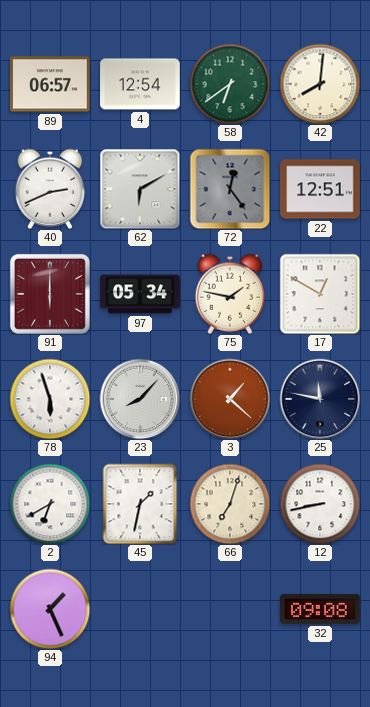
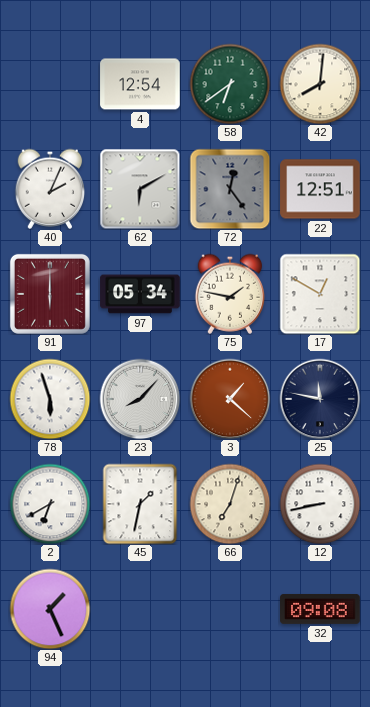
89: 06:57 -> none
40: 2:41 -> 2:04
